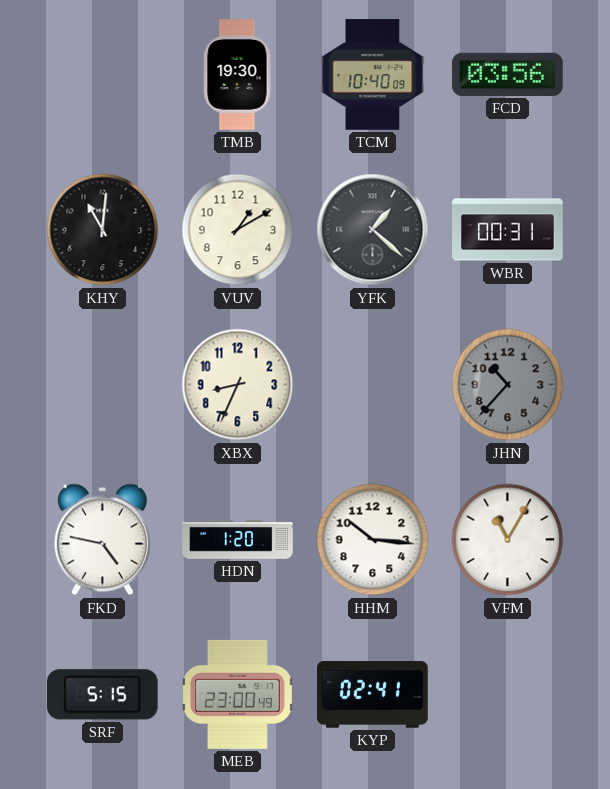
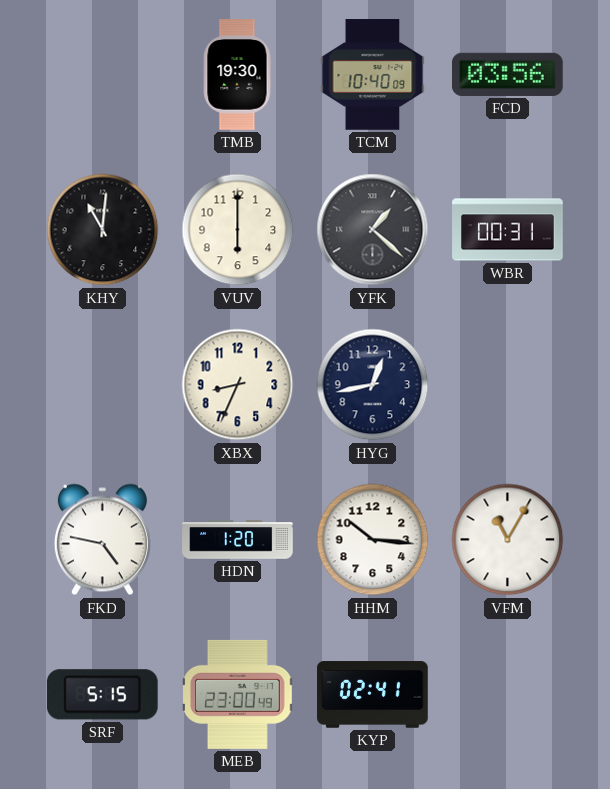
VUV: 1:10 -> 6:00
HYG: none -> 12:43
JHN: 10:37 -> none
